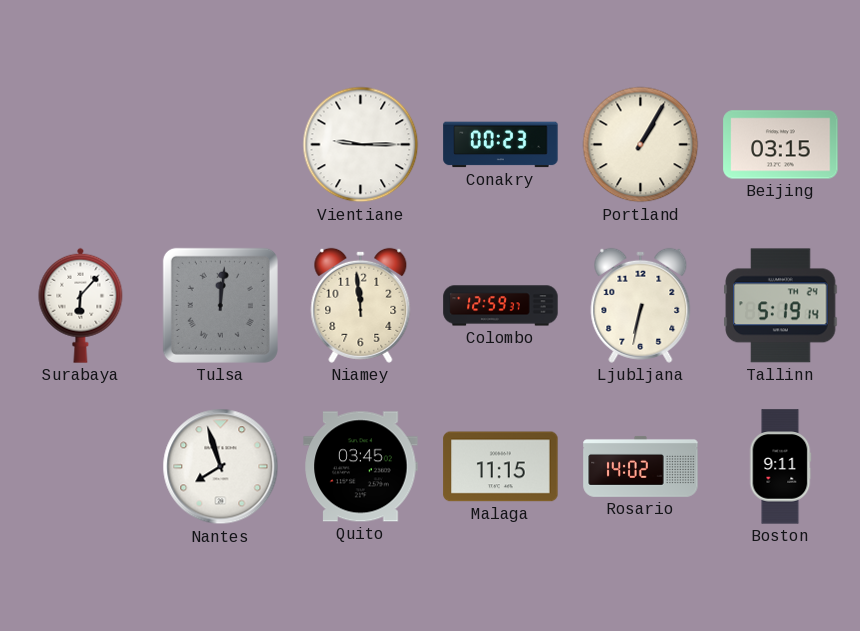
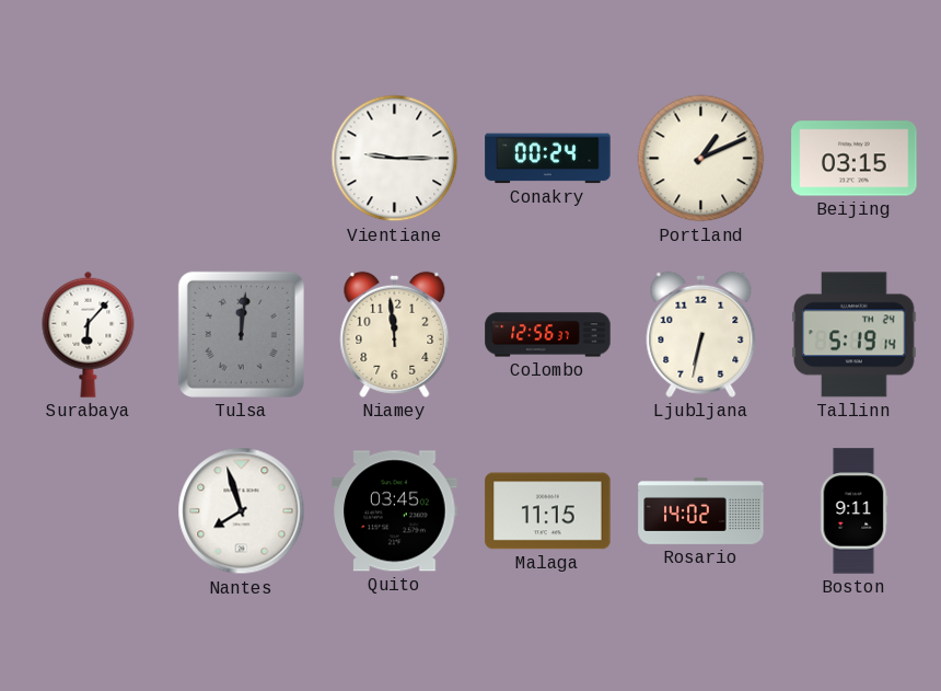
Conakry: 00:23 -> 00:24
Portland: 1:05 -> 1:11
Colombo: 12:59 -> 12:56
